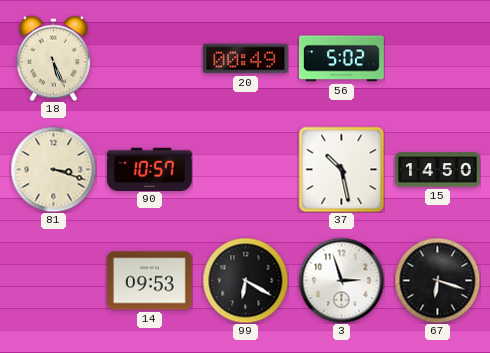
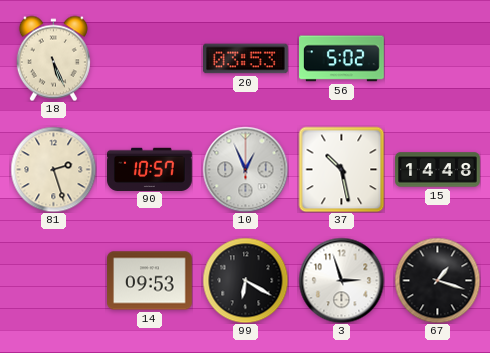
20: 00:49 -> 03:53
81: 3:18 -> 2:27
10: none -> 12:56
15: 14:50 -> 14:48
67: 6:18 -> 1:18
